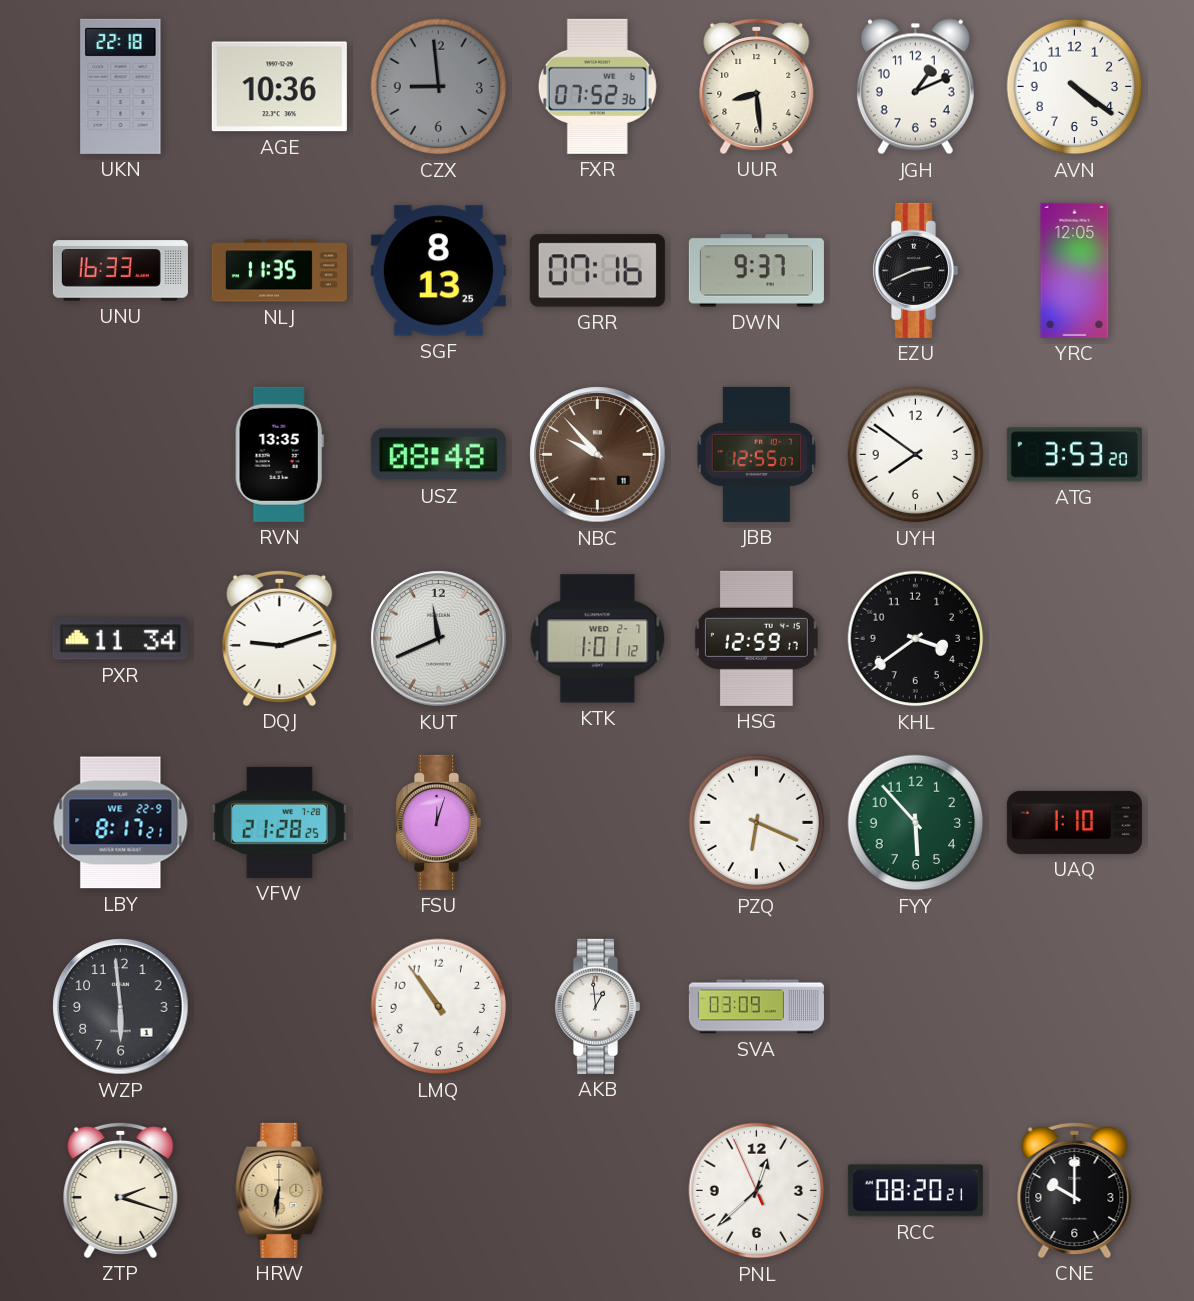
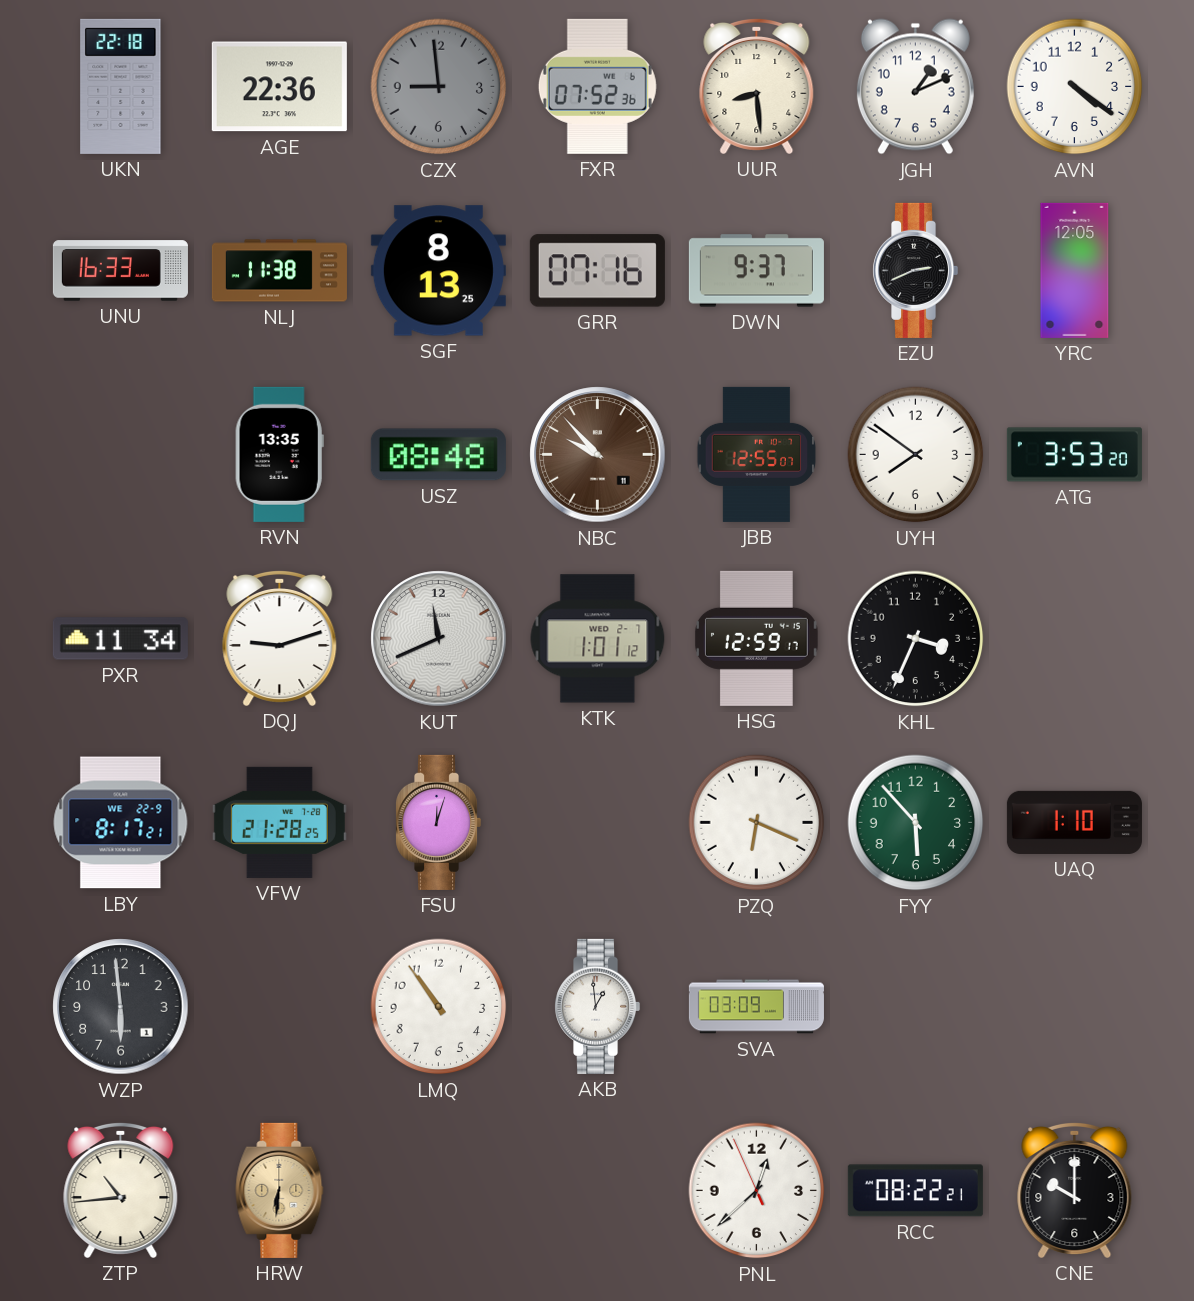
AGE: 10:36 -> 22:36
NLJ: 11:35 -> 11:38
KHL: 3:39 -> 3:34
ZTP: 2:18 -> 10:44
RCC: 08:20 -> 08:22
